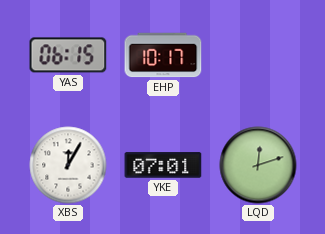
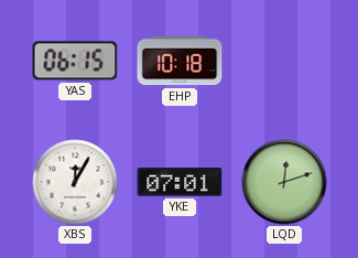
EHP: 10:17 -> 10:18
